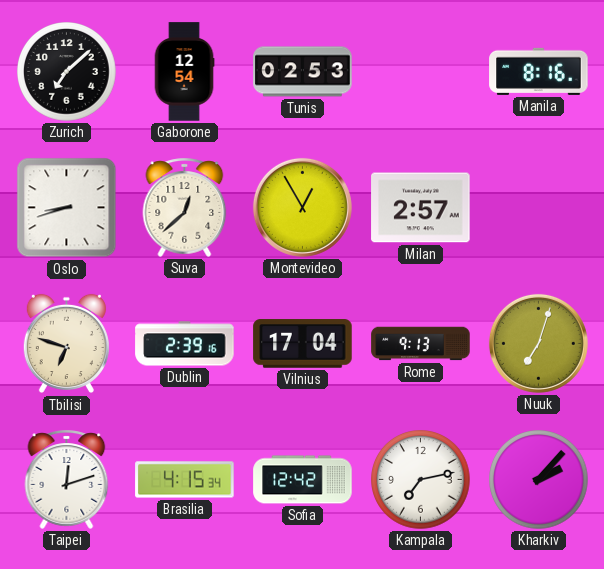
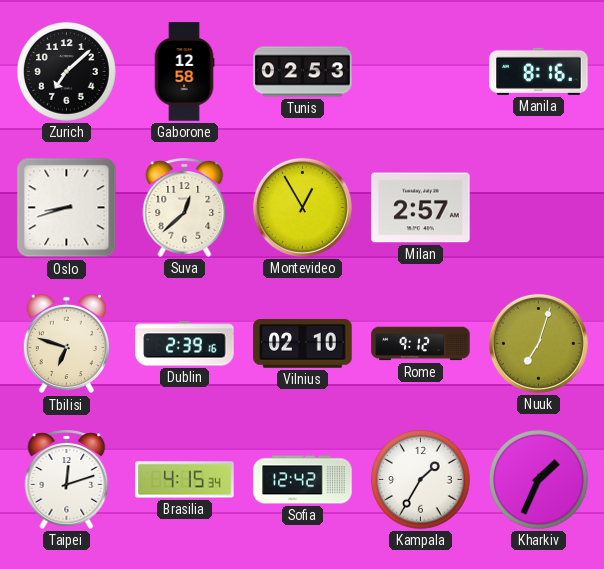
Gaborone: 12:54 -> 12:58
Vilnius: 17:04 -> 02:10
Rome: 9:13 -> 9:12
Kampala: 7:13 -> 1:35
Kharkiv: 2:07 -> 1:34
